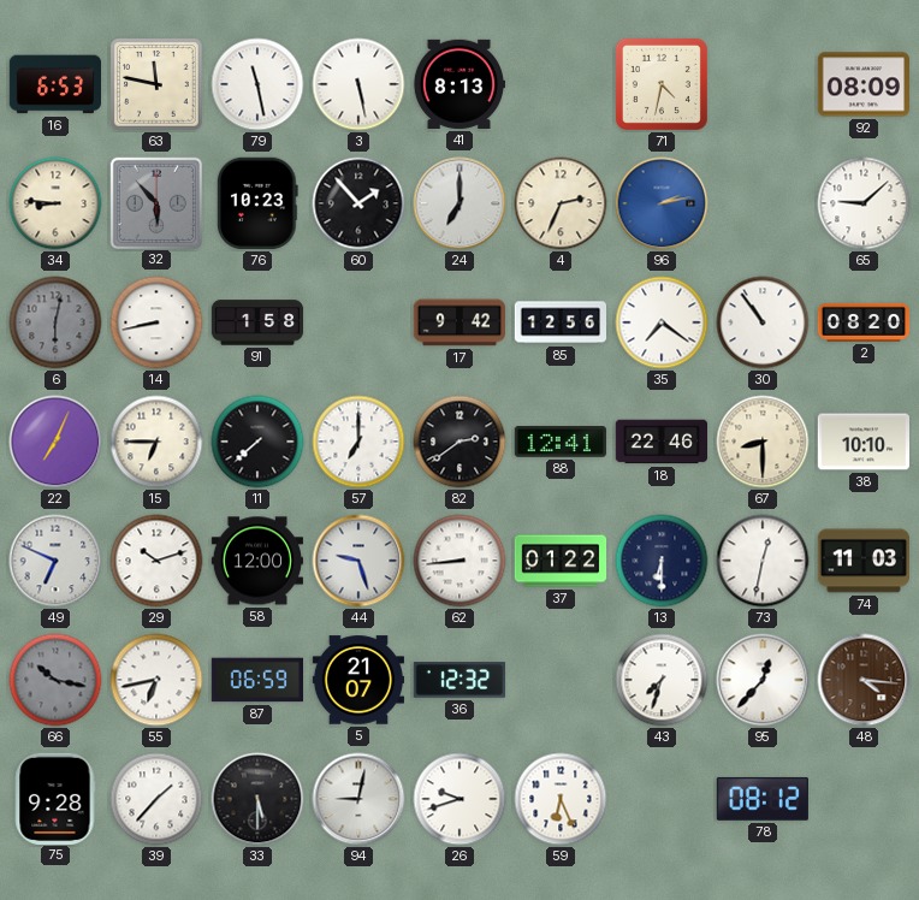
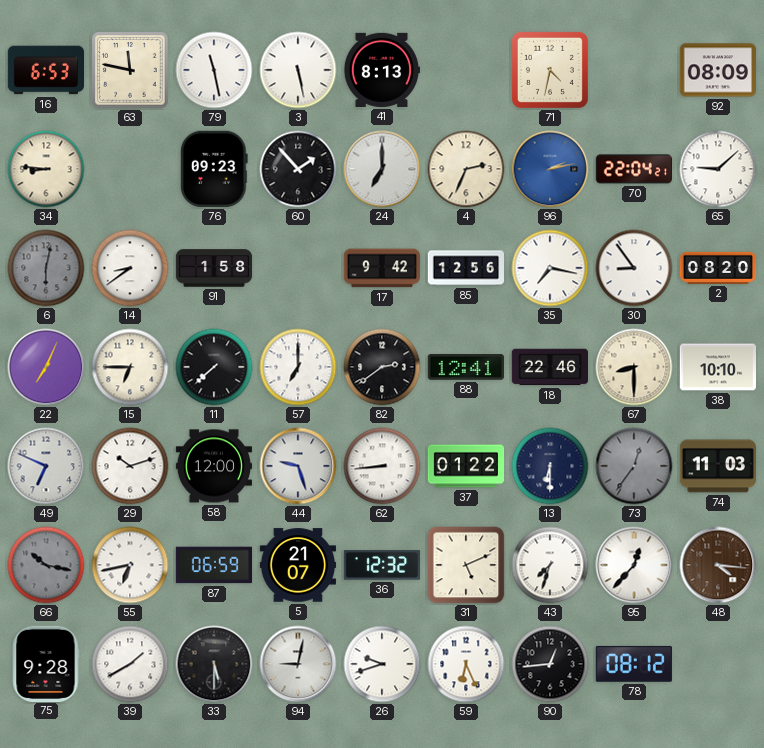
32: 5:53 -> none
76: 10:23 -> 09:23
70: none -> 22:04
14: 8:43 -> 8:39
35: 7:21 -> 7:17
30: 10:54 -> 8:54
73: 12:32 -> 12:36
73 dial: white -> grey
31: none -> 5:11
39: 1:37 -> 1:40
90: none -> 12:44
